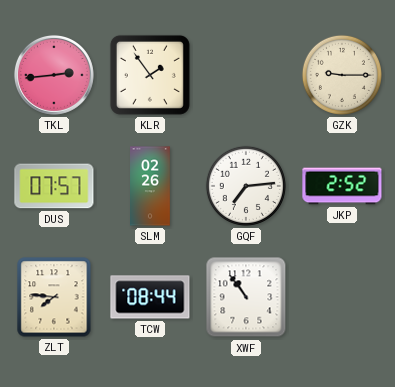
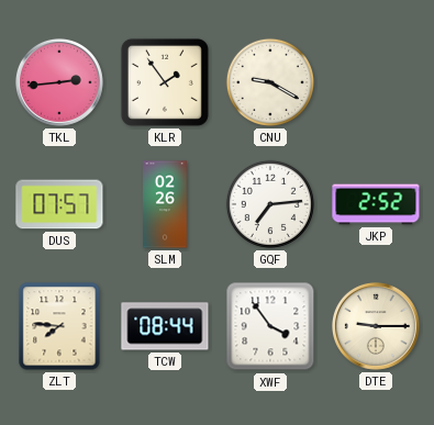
CNU: none -> 9:20
GZK: 9:15 -> none
XWF: 10:54 -> 3:54
DTE: none -> 9:15
